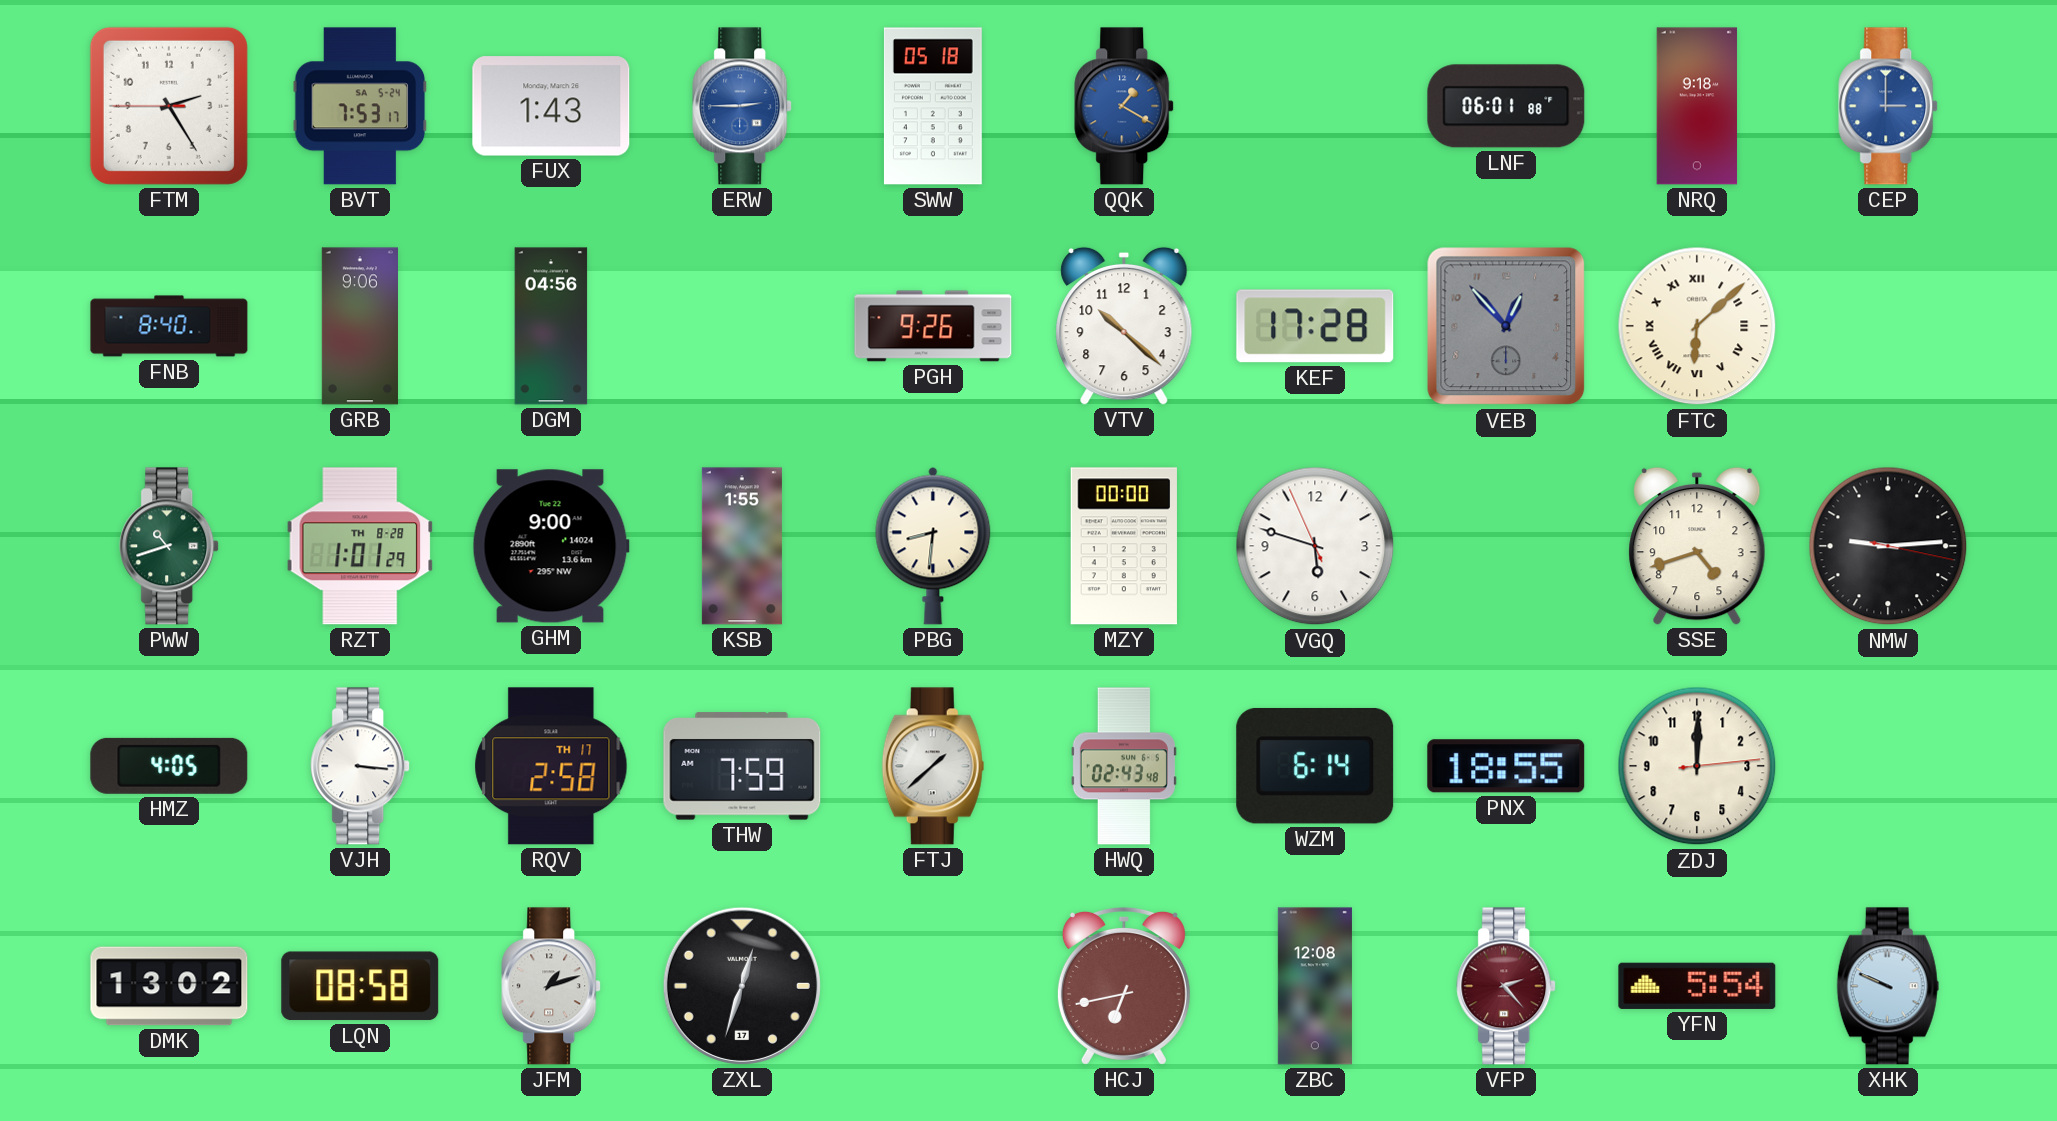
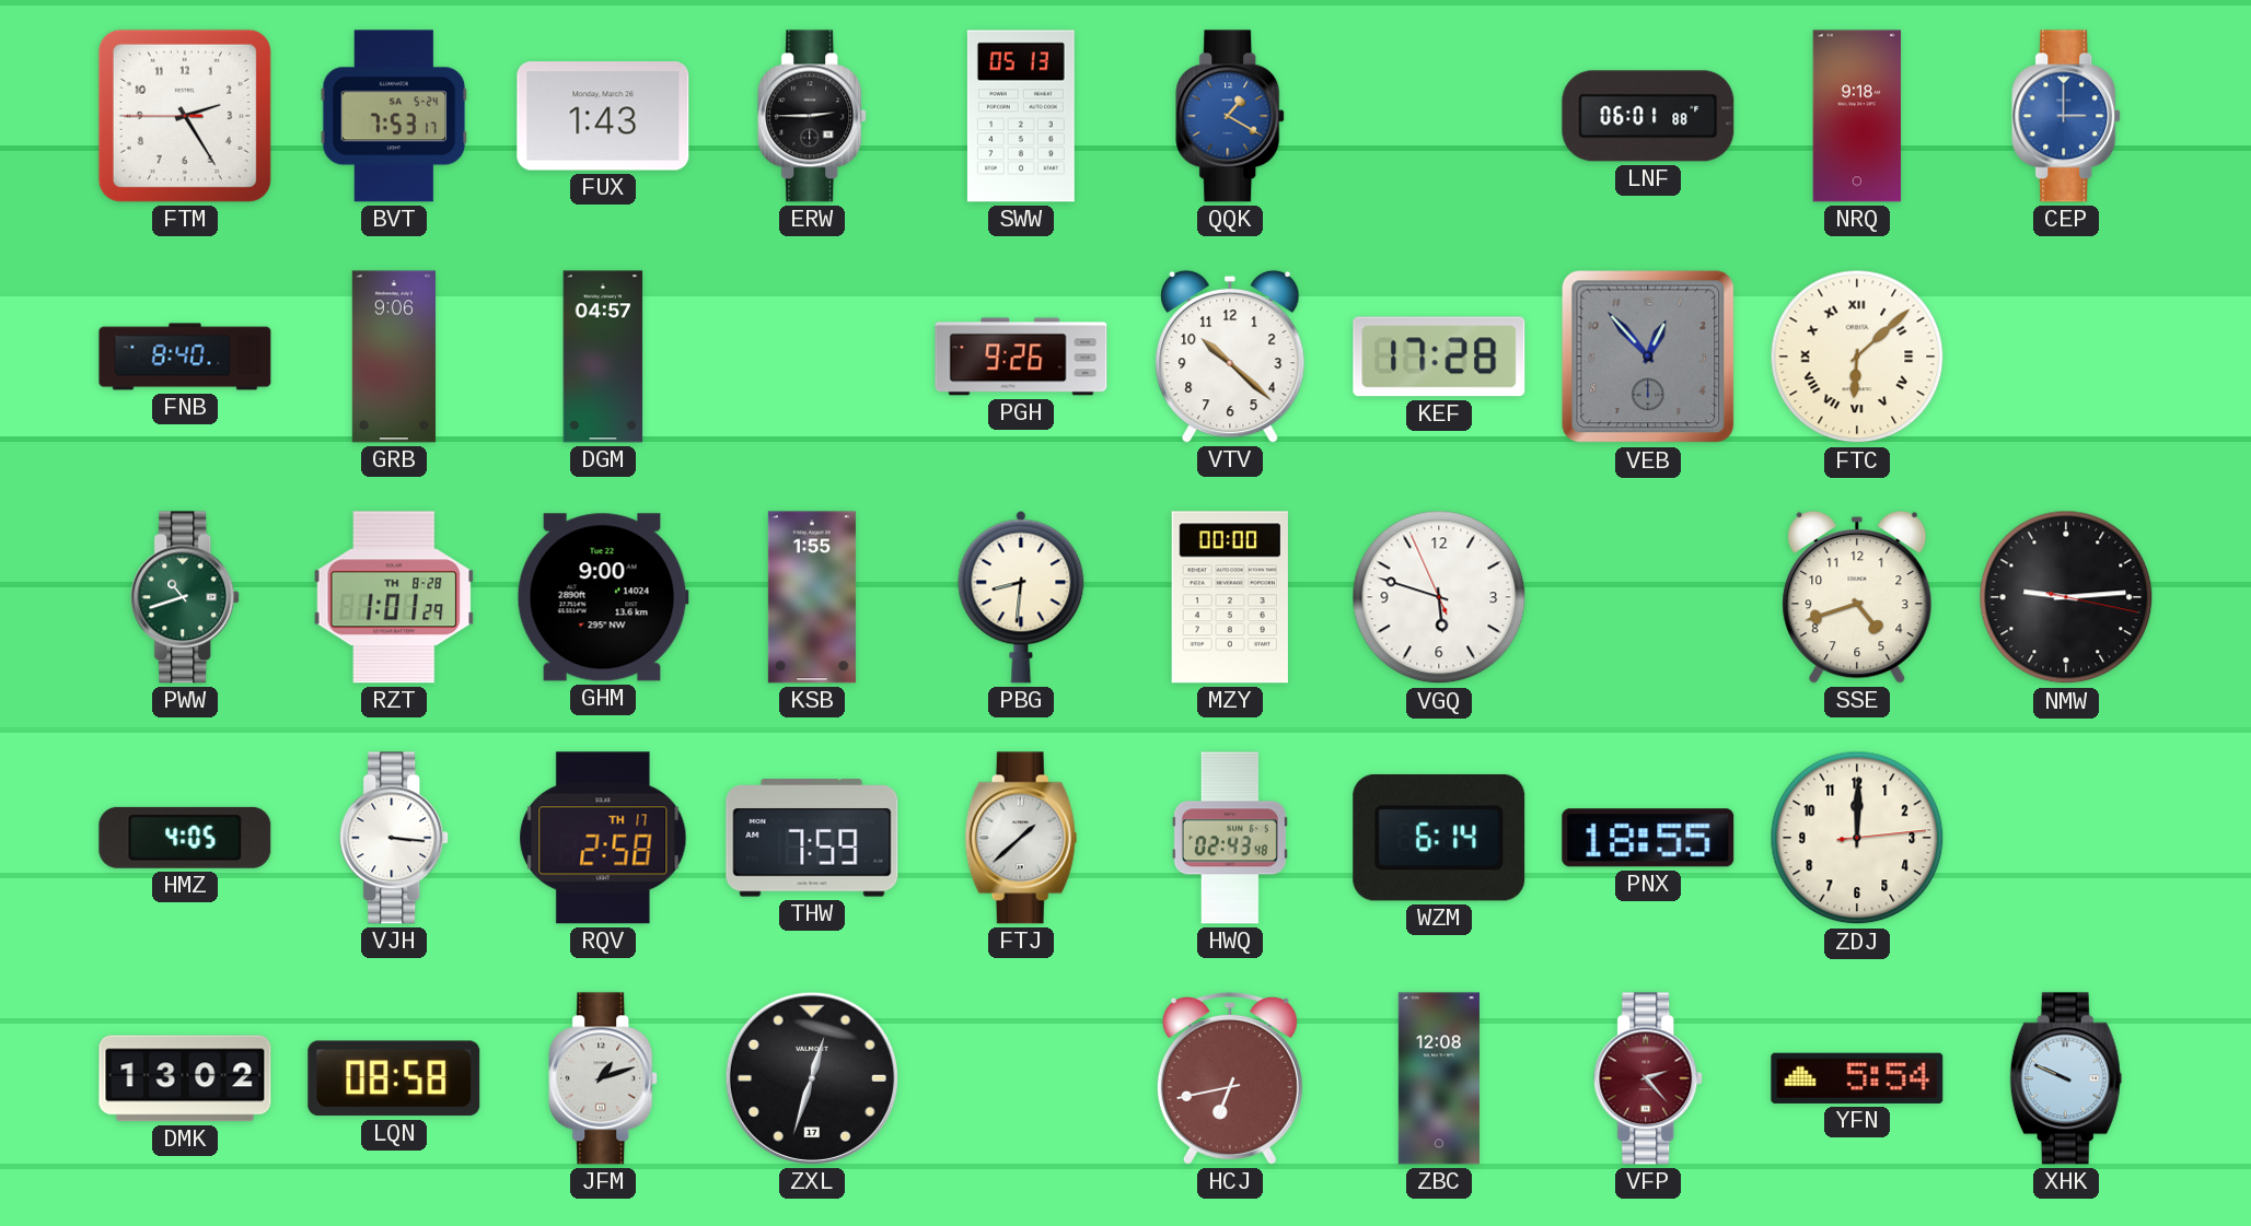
ERW dial: blue -> black
SWW: 05:18 -> 05:13
DGM: 04:56 -> 04:57
